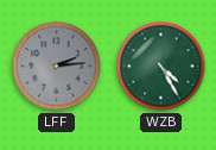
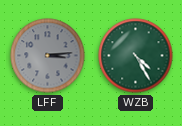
LFF: 2:14 -> 3:14
